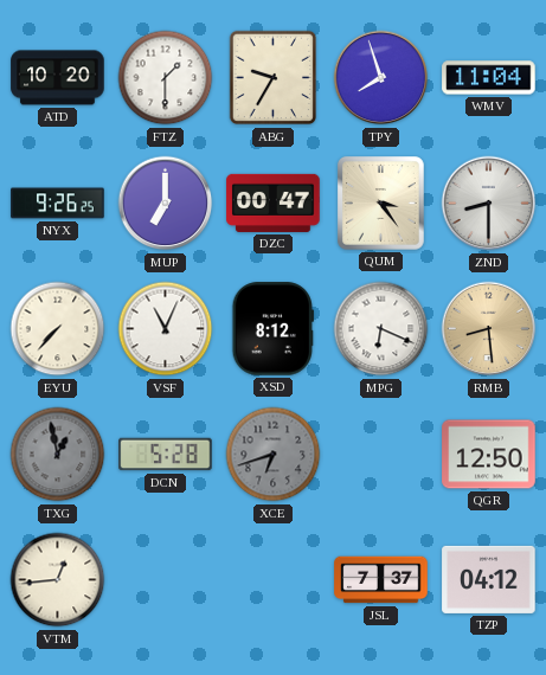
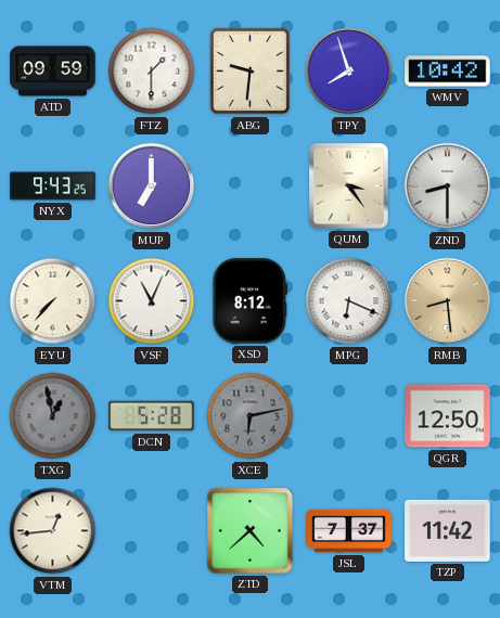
ATD: 10:20 -> 09:59
ABG: 9:35 -> 9:31
WMV: 11:04 -> 10:42
NYX: 9:26 -> 9:43
DZC: 00:47 -> none
XCE: 6:42 -> 6:13
ZTD: none -> 4:38
TZP: 04:12 -> 11:42
